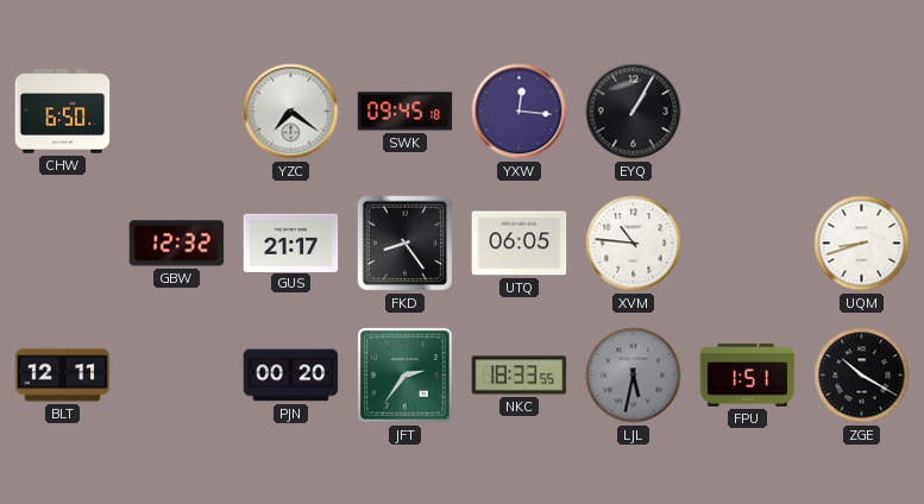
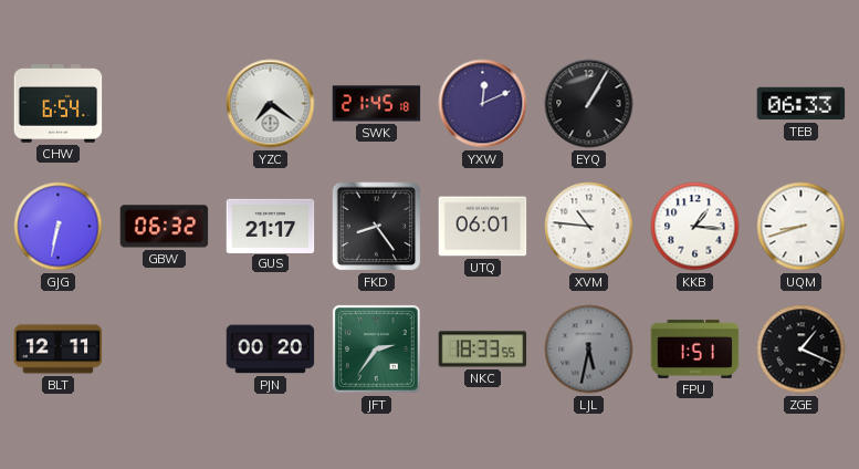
CHW: 6:50 -> 6:54
SWK: 09:45 -> 21:45
YXW: 12:16 -> 12:11
TEB: none -> 06:33
GJG: none -> 6:32
GBW: 12:32 -> 06:32
UTQ: 06:05 -> 06:01
KKB: none -> 1:16
ZGE: 10:20 -> 1:19
